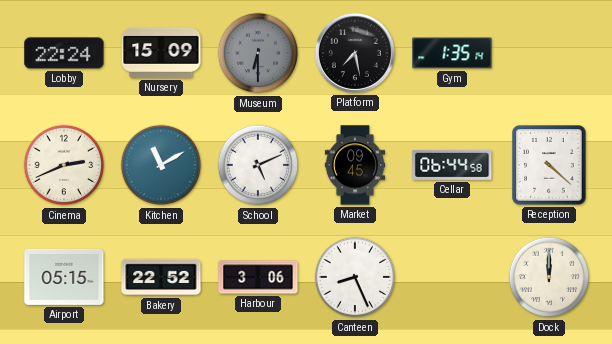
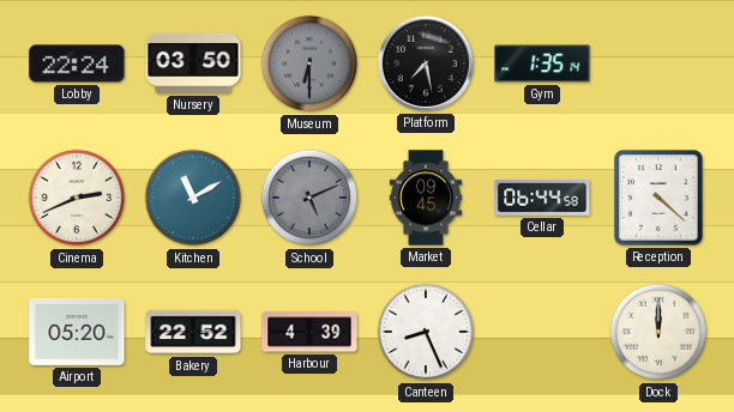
Nursery: 15:09 -> 03:50
School dial: white -> grey
Airport: 05:15 -> 05:20
Harbour: 3:06 -> 4:39
